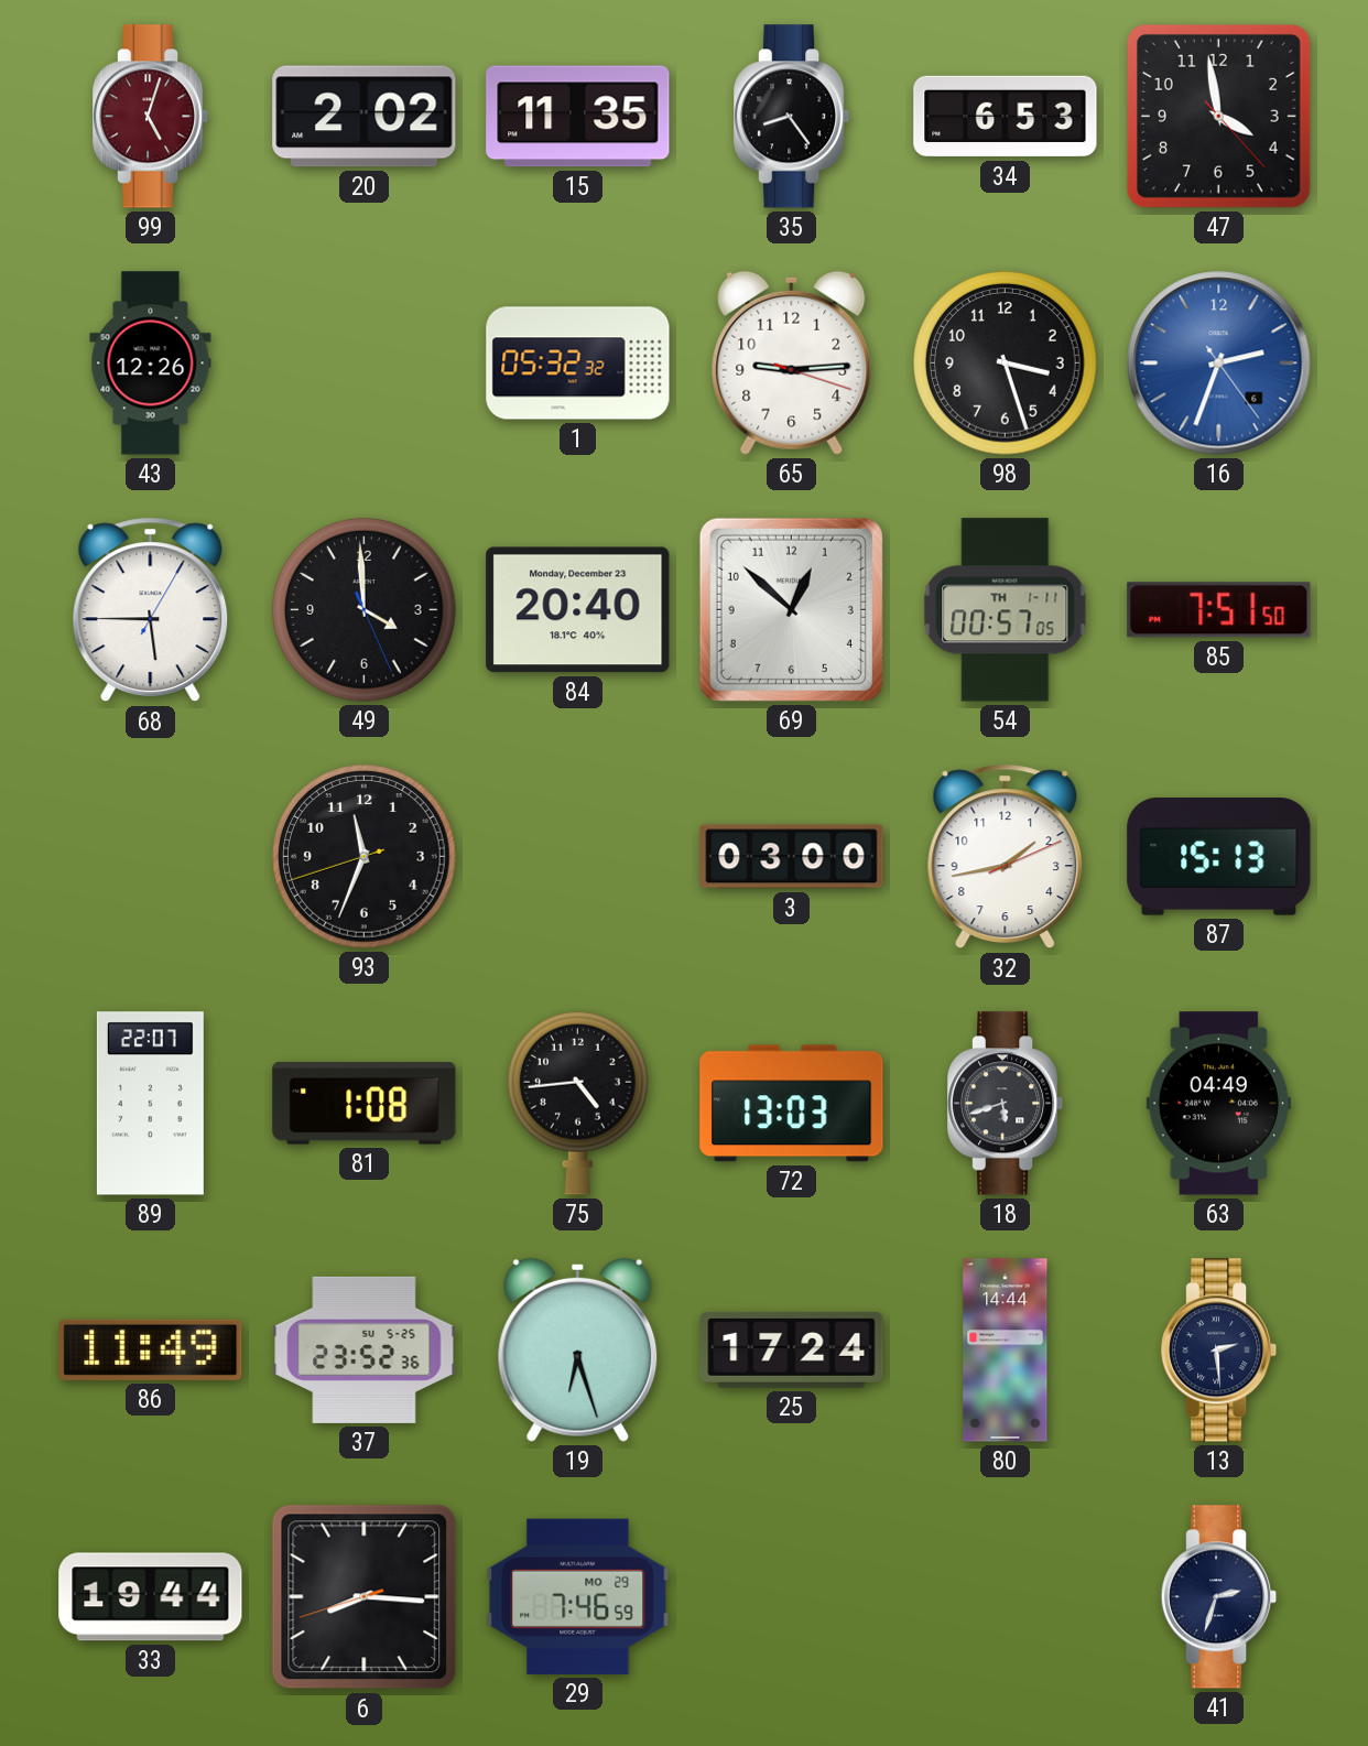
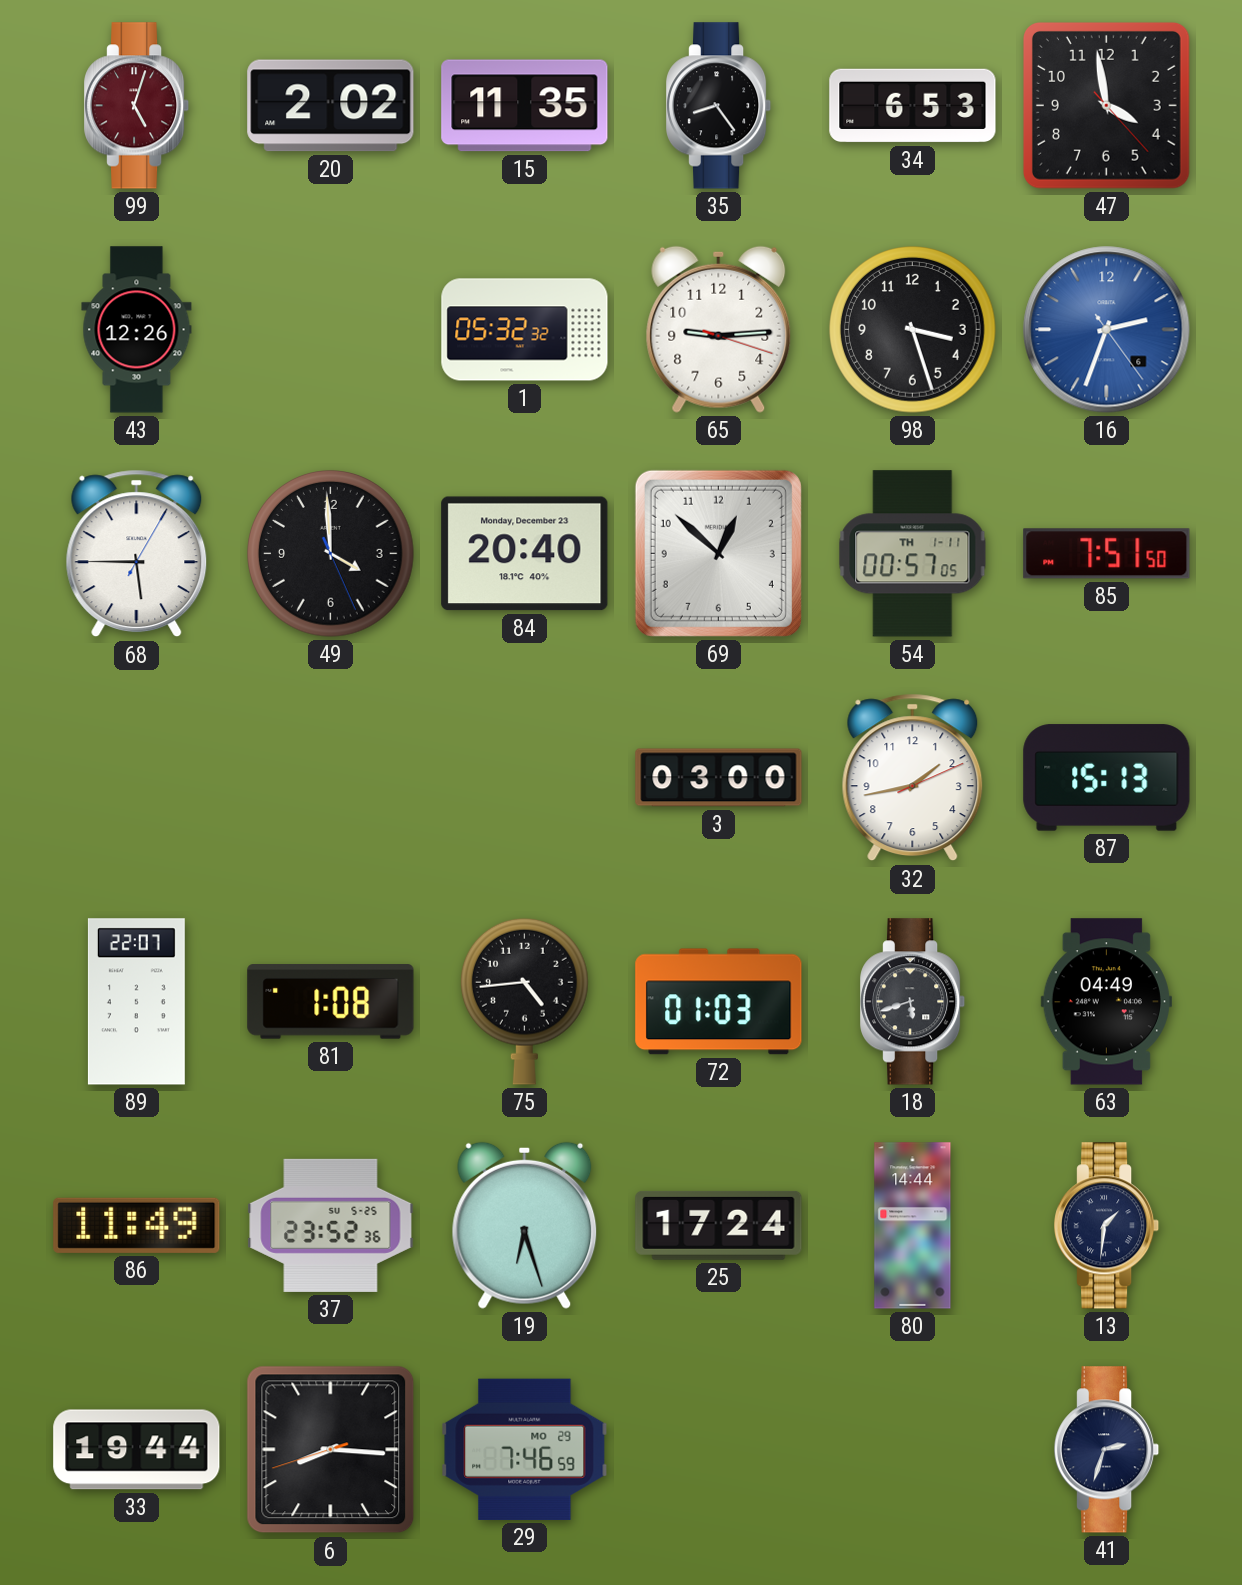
93: 11:33 -> none
72: 13:03 -> 01:03
13: 2:29 -> 1:31
